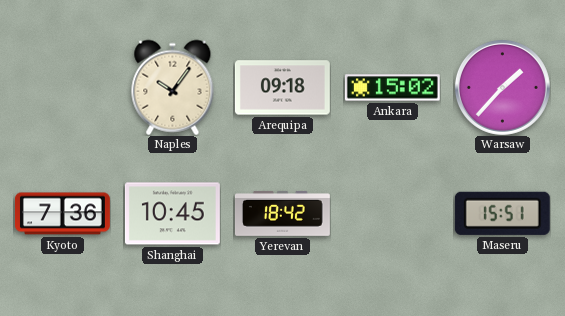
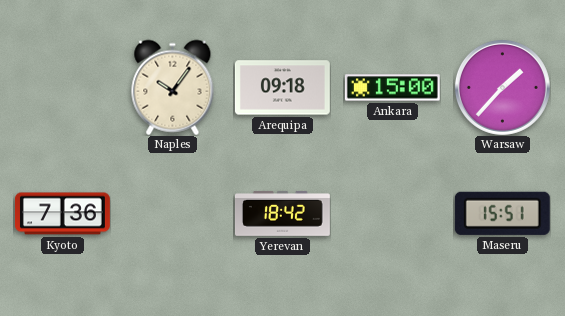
Ankara: 15:02 -> 15:00
Shanghai: 10:45 -> none
